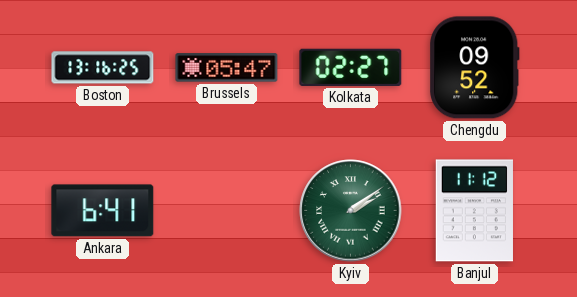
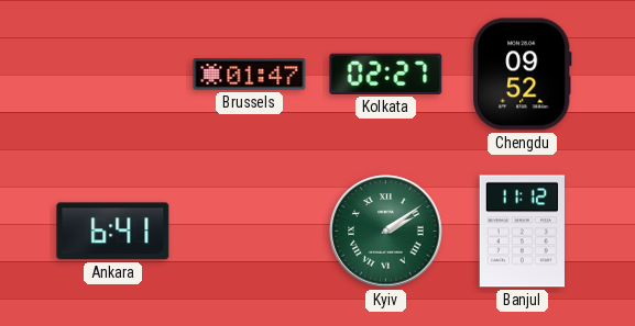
Boston: 13:16 -> none
Brussels: 05:47 -> 01:47
